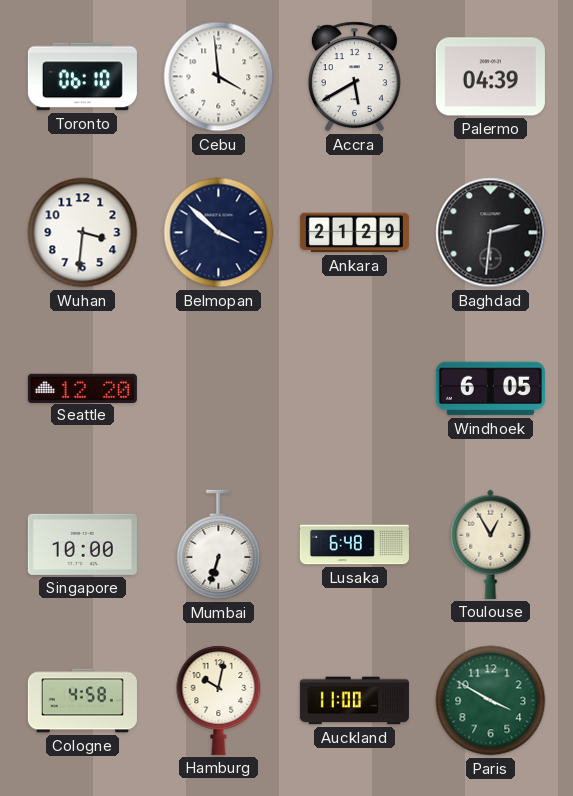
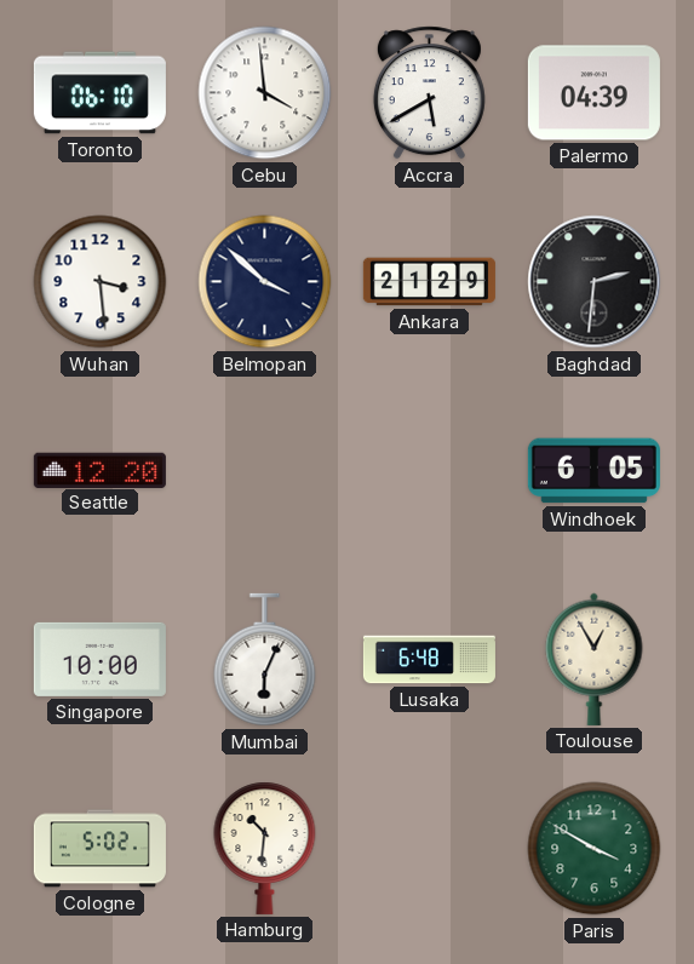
Wuhan: 3:31 -> 3:29
Mumbai: 6:33 -> 6:04
Cologne: 4:58 -> 5:02
Hamburg: 10:02 -> 10:31
Auckland: 11:00 -> none
